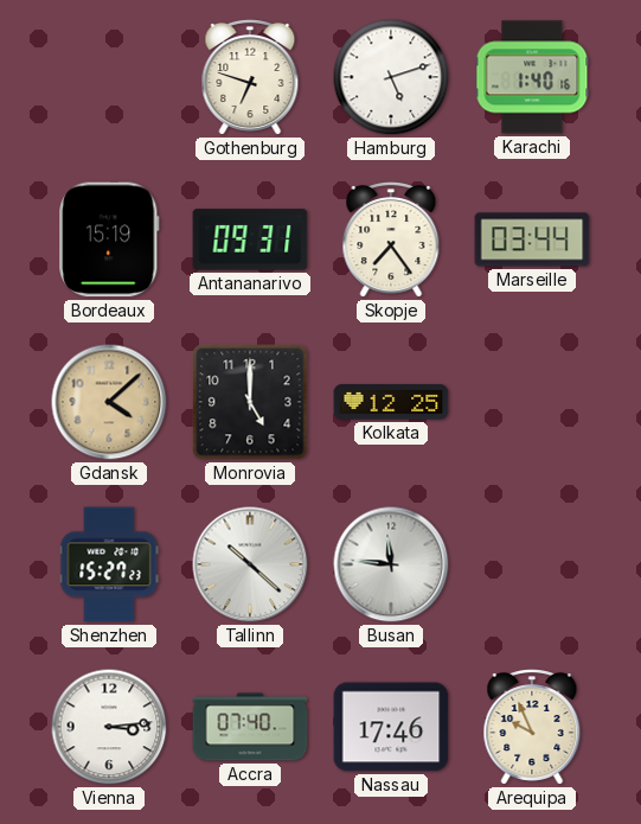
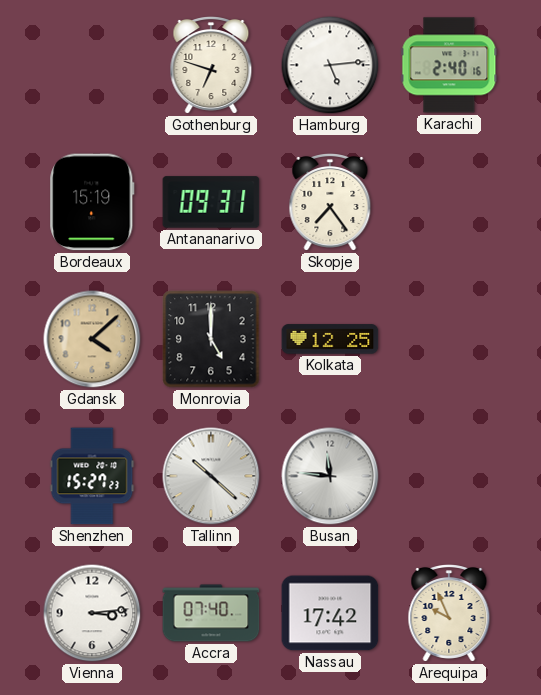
Hamburg: 5:12 -> 5:14
Karachi: 1:40 -> 2:40
Marseille: 03:44 -> none
Nassau: 17:46 -> 17:42
